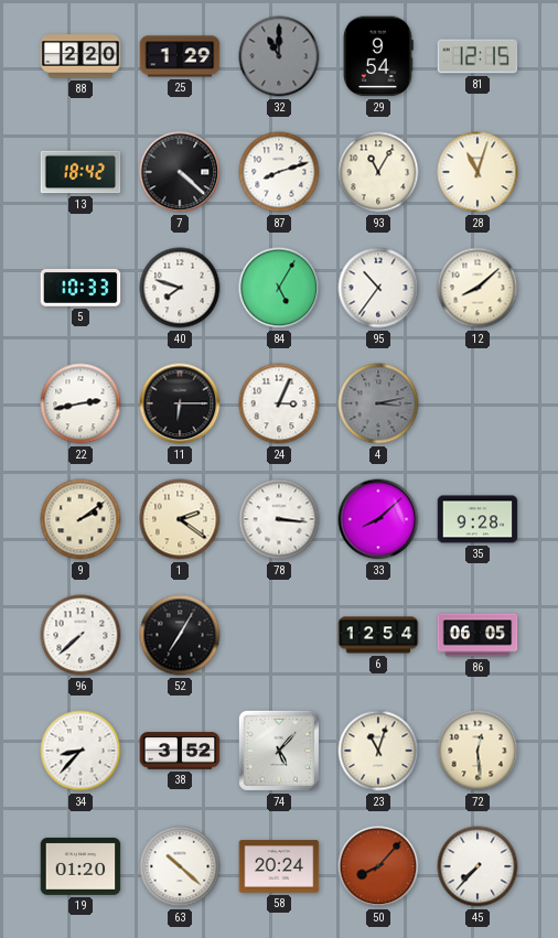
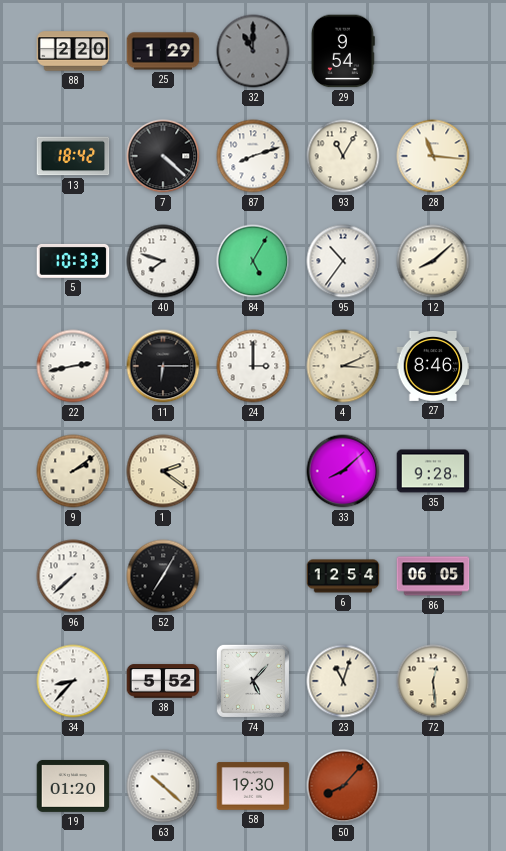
81: 12:15 -> none
28: 11:03 -> 11:16
24: 3:04 -> 3:00
4: 3:13 -> 3:11
4 dial: grey -> cream
27: none -> 8:46
78: 3:16 -> none
38: 3:52 -> 5:52
58: 20:24 -> 19:30
45: 7:37 -> none
